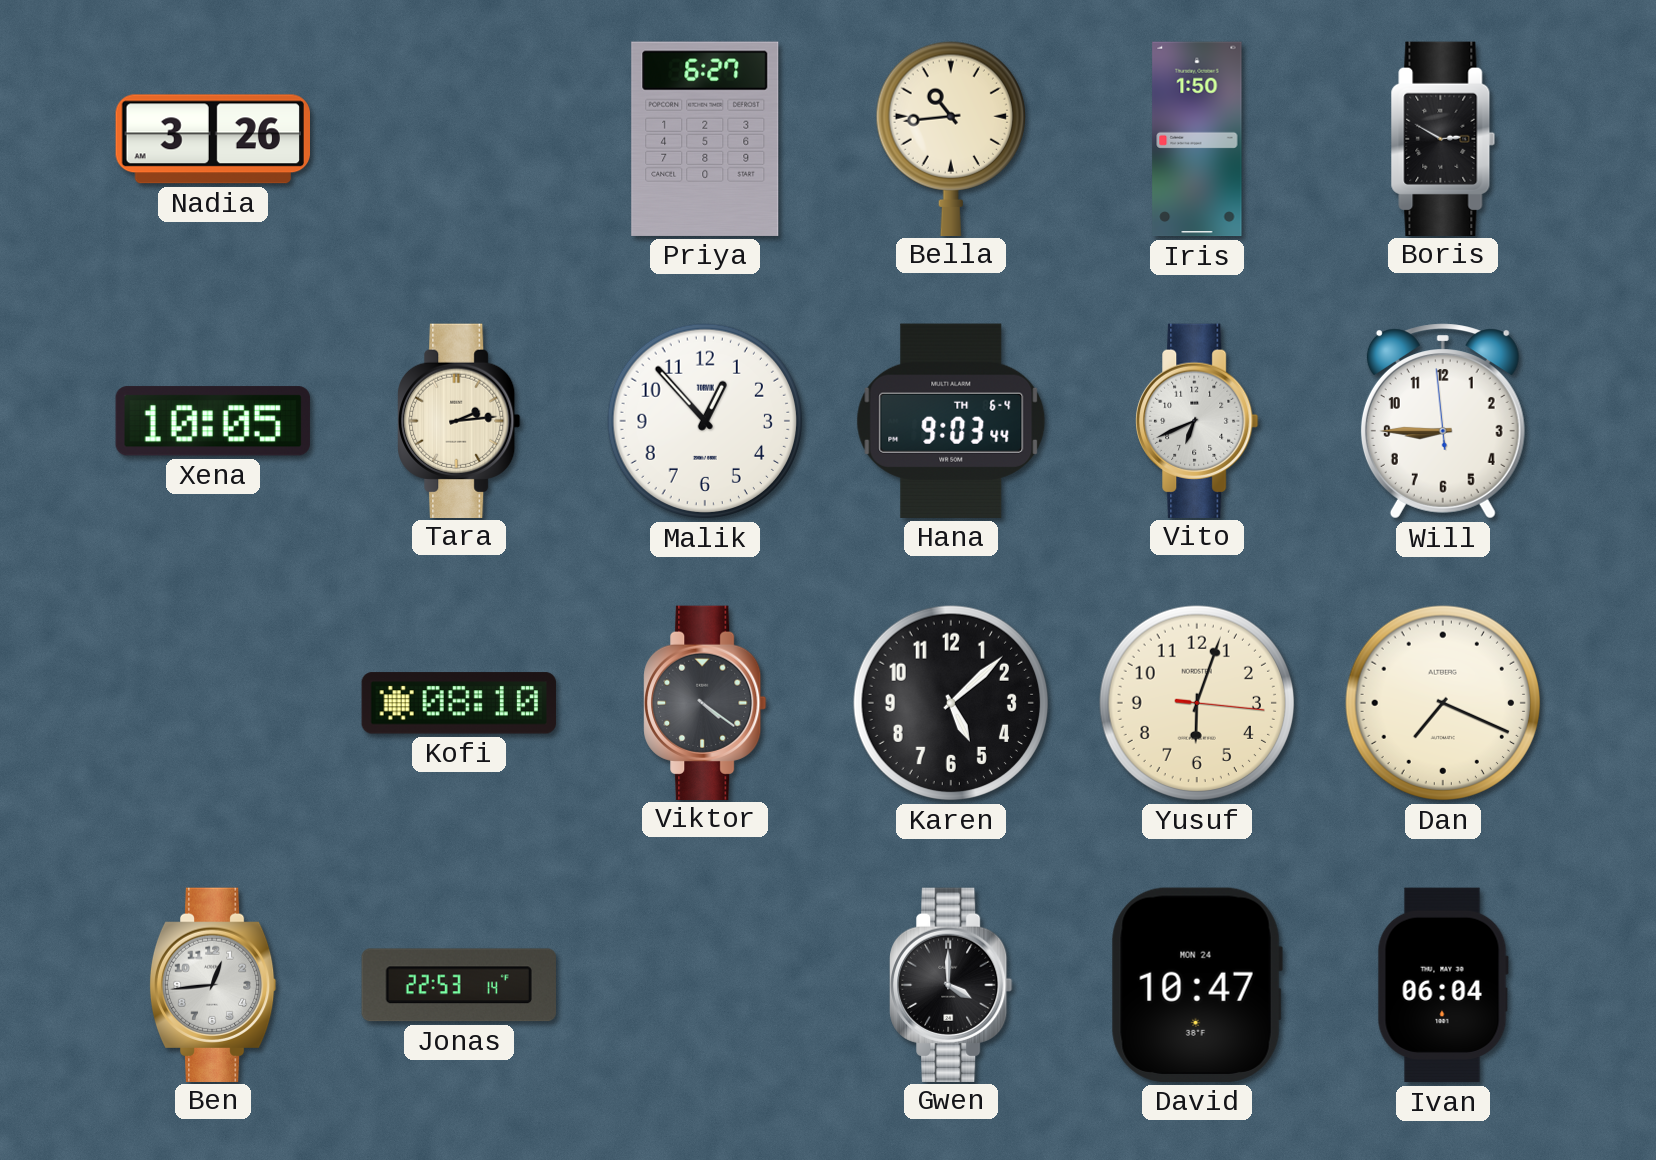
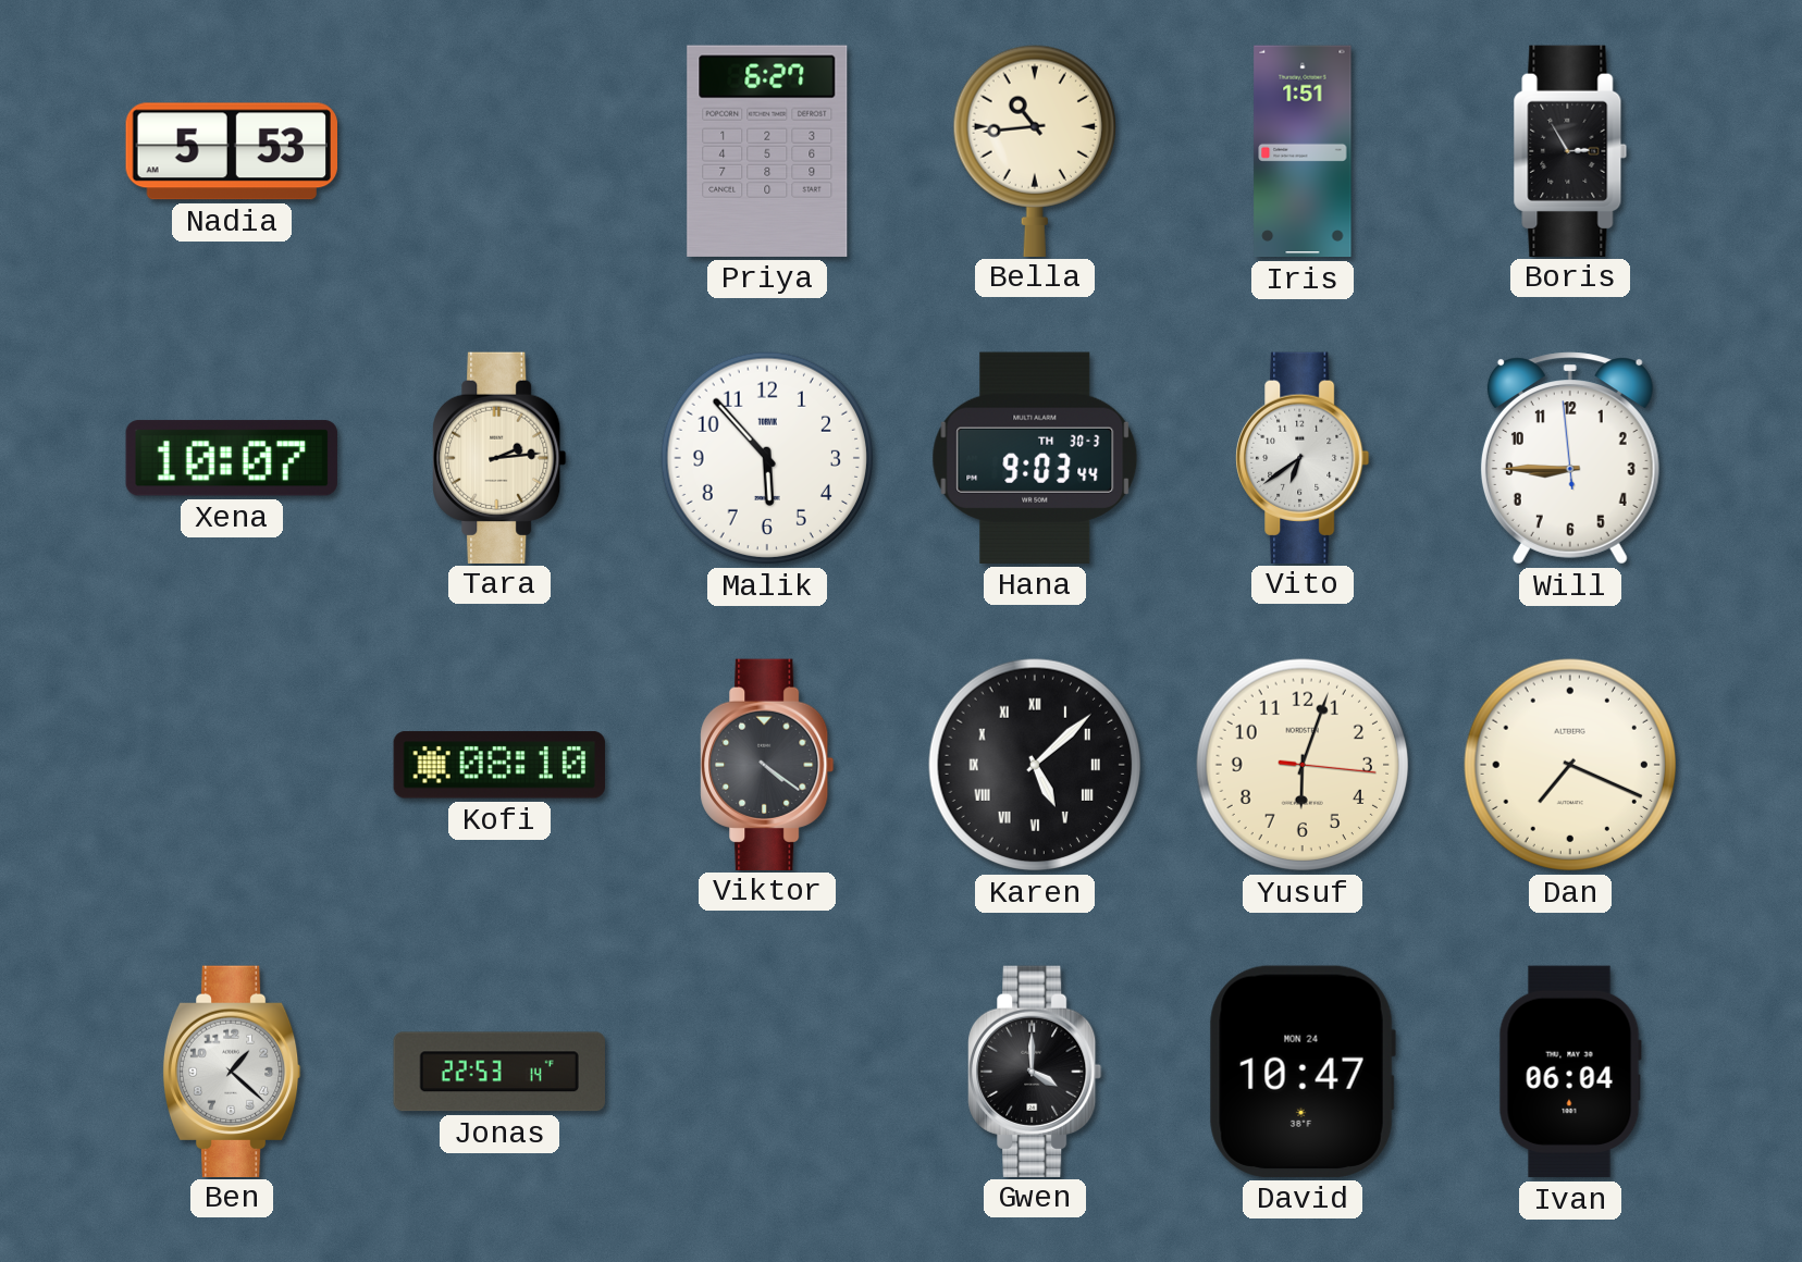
Nadia: 3:26 -> 5:53
Iris: 1:50 -> 1:51
Boris: 2:50 -> 2:55
Xena: 10:05 -> 10:07
Malik: 12:53 -> 5:53
Hana date: TH 6-4 -> TH 30-3
Vito: 6:41 -> 6:39
Karen numerals: Arabic -> Roman
Ben: 12:44 -> 1:22
